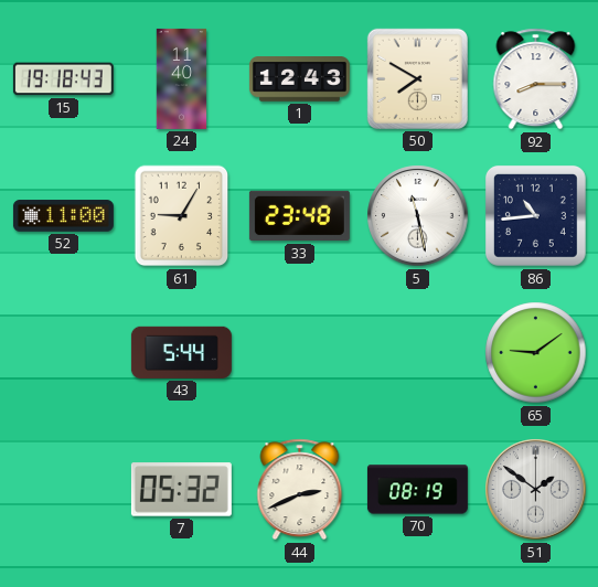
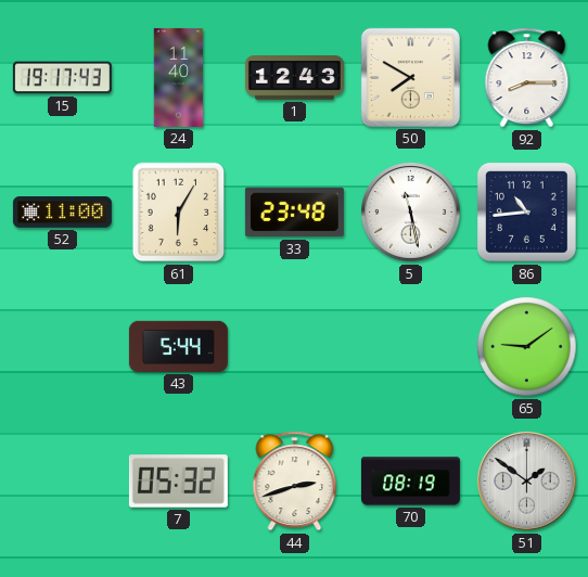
15: 19:18 -> 19:17
61: 9:05 -> 6:05
44: 2:41 -> 2:42
